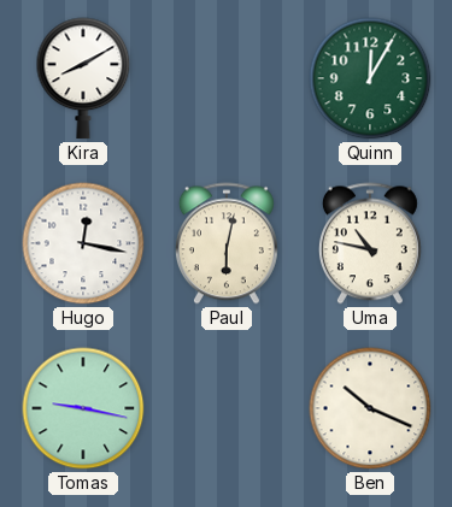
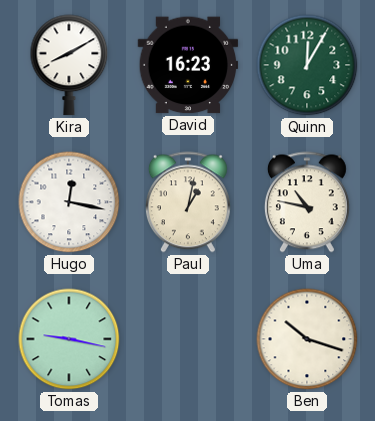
David: none -> 16:23
Paul: 6:02 -> 1:02
Ben: 10:19 -> 10:18
